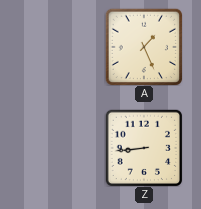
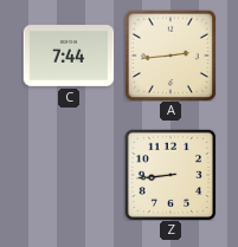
C: none -> 7:44
A: 1:26 -> 2:44
